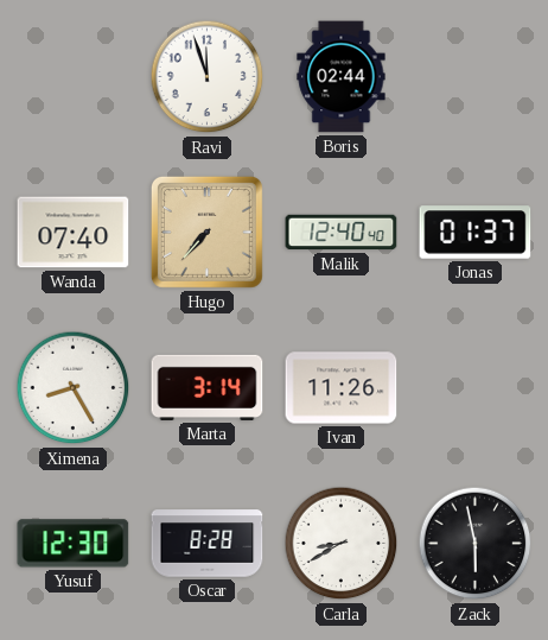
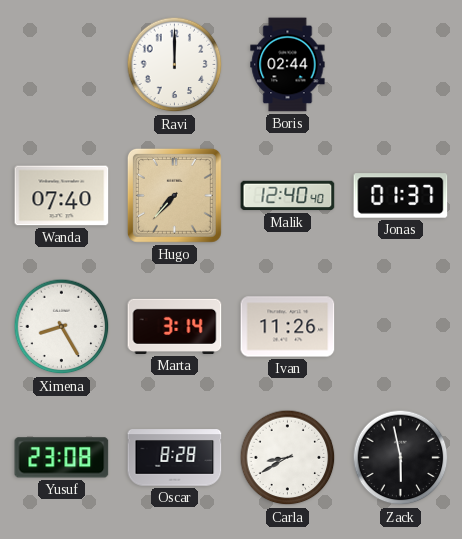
Ravi: 11:57 -> 12:00
Yusuf: 12:30 -> 23:08
